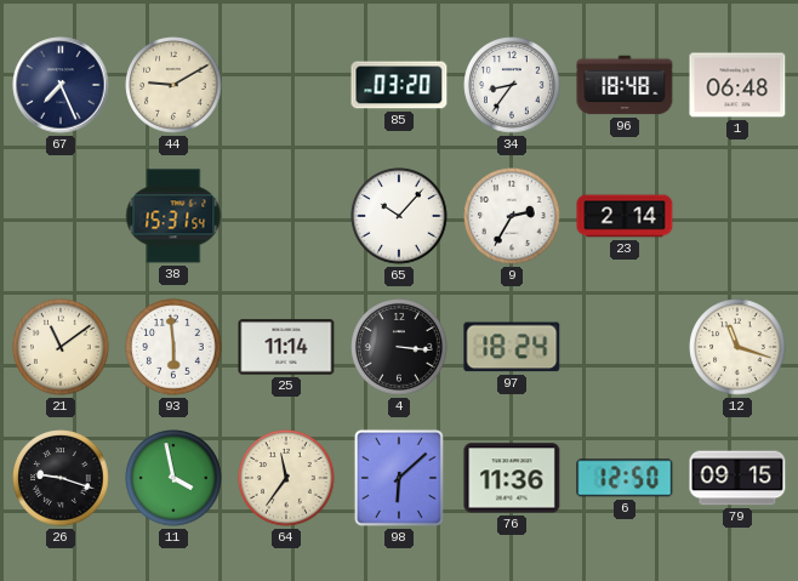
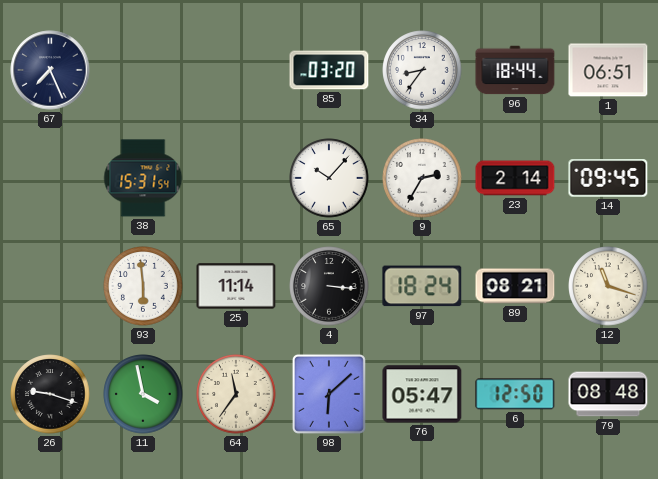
44: 9:10 -> none
96: 18:48 -> 18:44
1: 06:48 -> 06:51
14: none -> 09:45
21: 11:09 -> none
89: none -> 08:21
76: 11:36 -> 05:47
79: 09:15 -> 08:48
